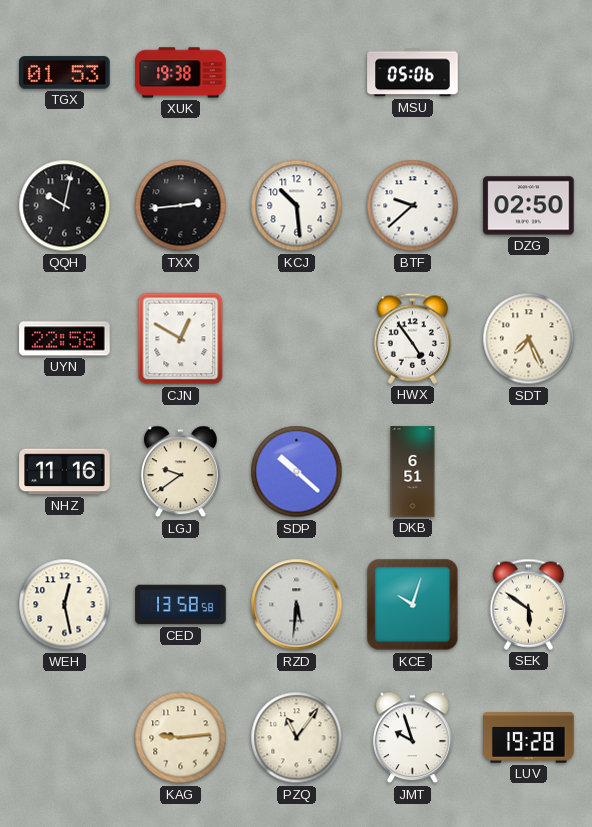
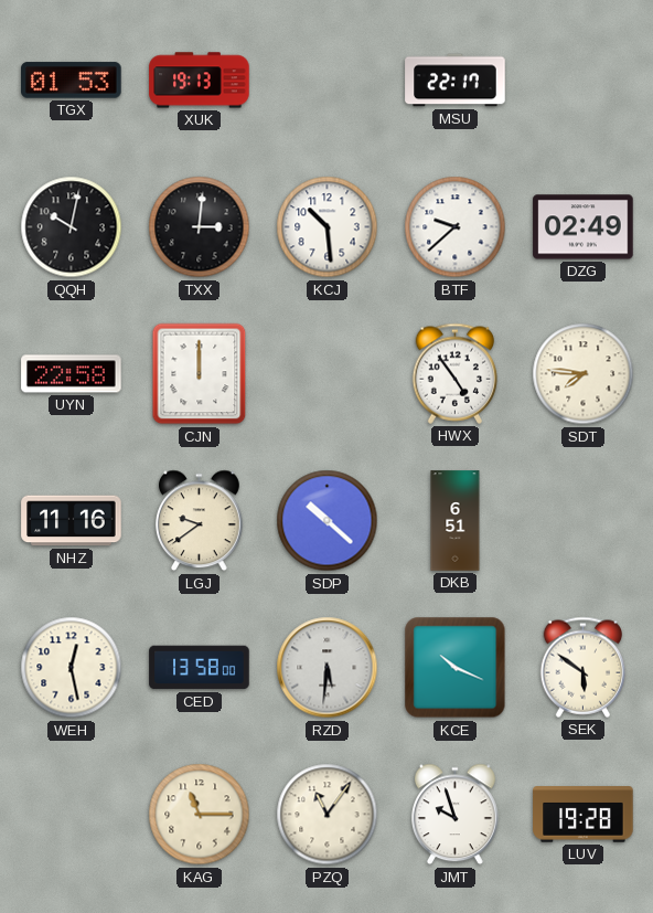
XUK: 19:38 -> 19:13
MSU: 05:06 -> 22:17
TXX: 2:44 -> 3:01
DZG: 02:50 -> 02:49
CJN: 12:50 -> 12:00
SDT: 7:26 -> 7:46
CED: 13:58:58 -> 13:58:00
KCE: 10:03 -> 10:19
KAG: 9:14 -> 11:15
